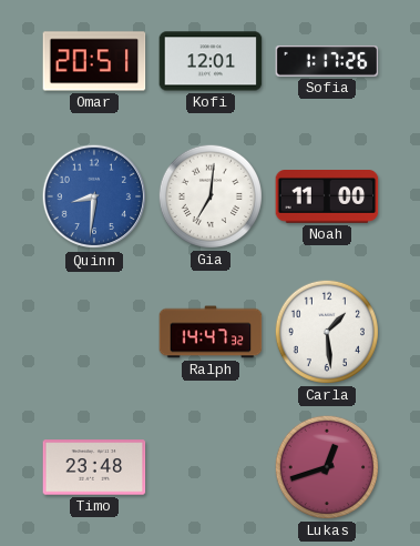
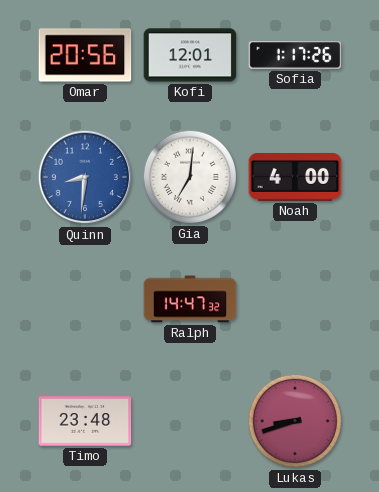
Omar: 20:51 -> 20:56
Noah: 11:00 -> 4:00
Carla: 1:29 -> none
Lukas: 12:42 -> 8:42
